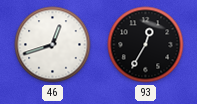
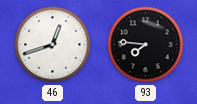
93: 12:35 -> 7:46
